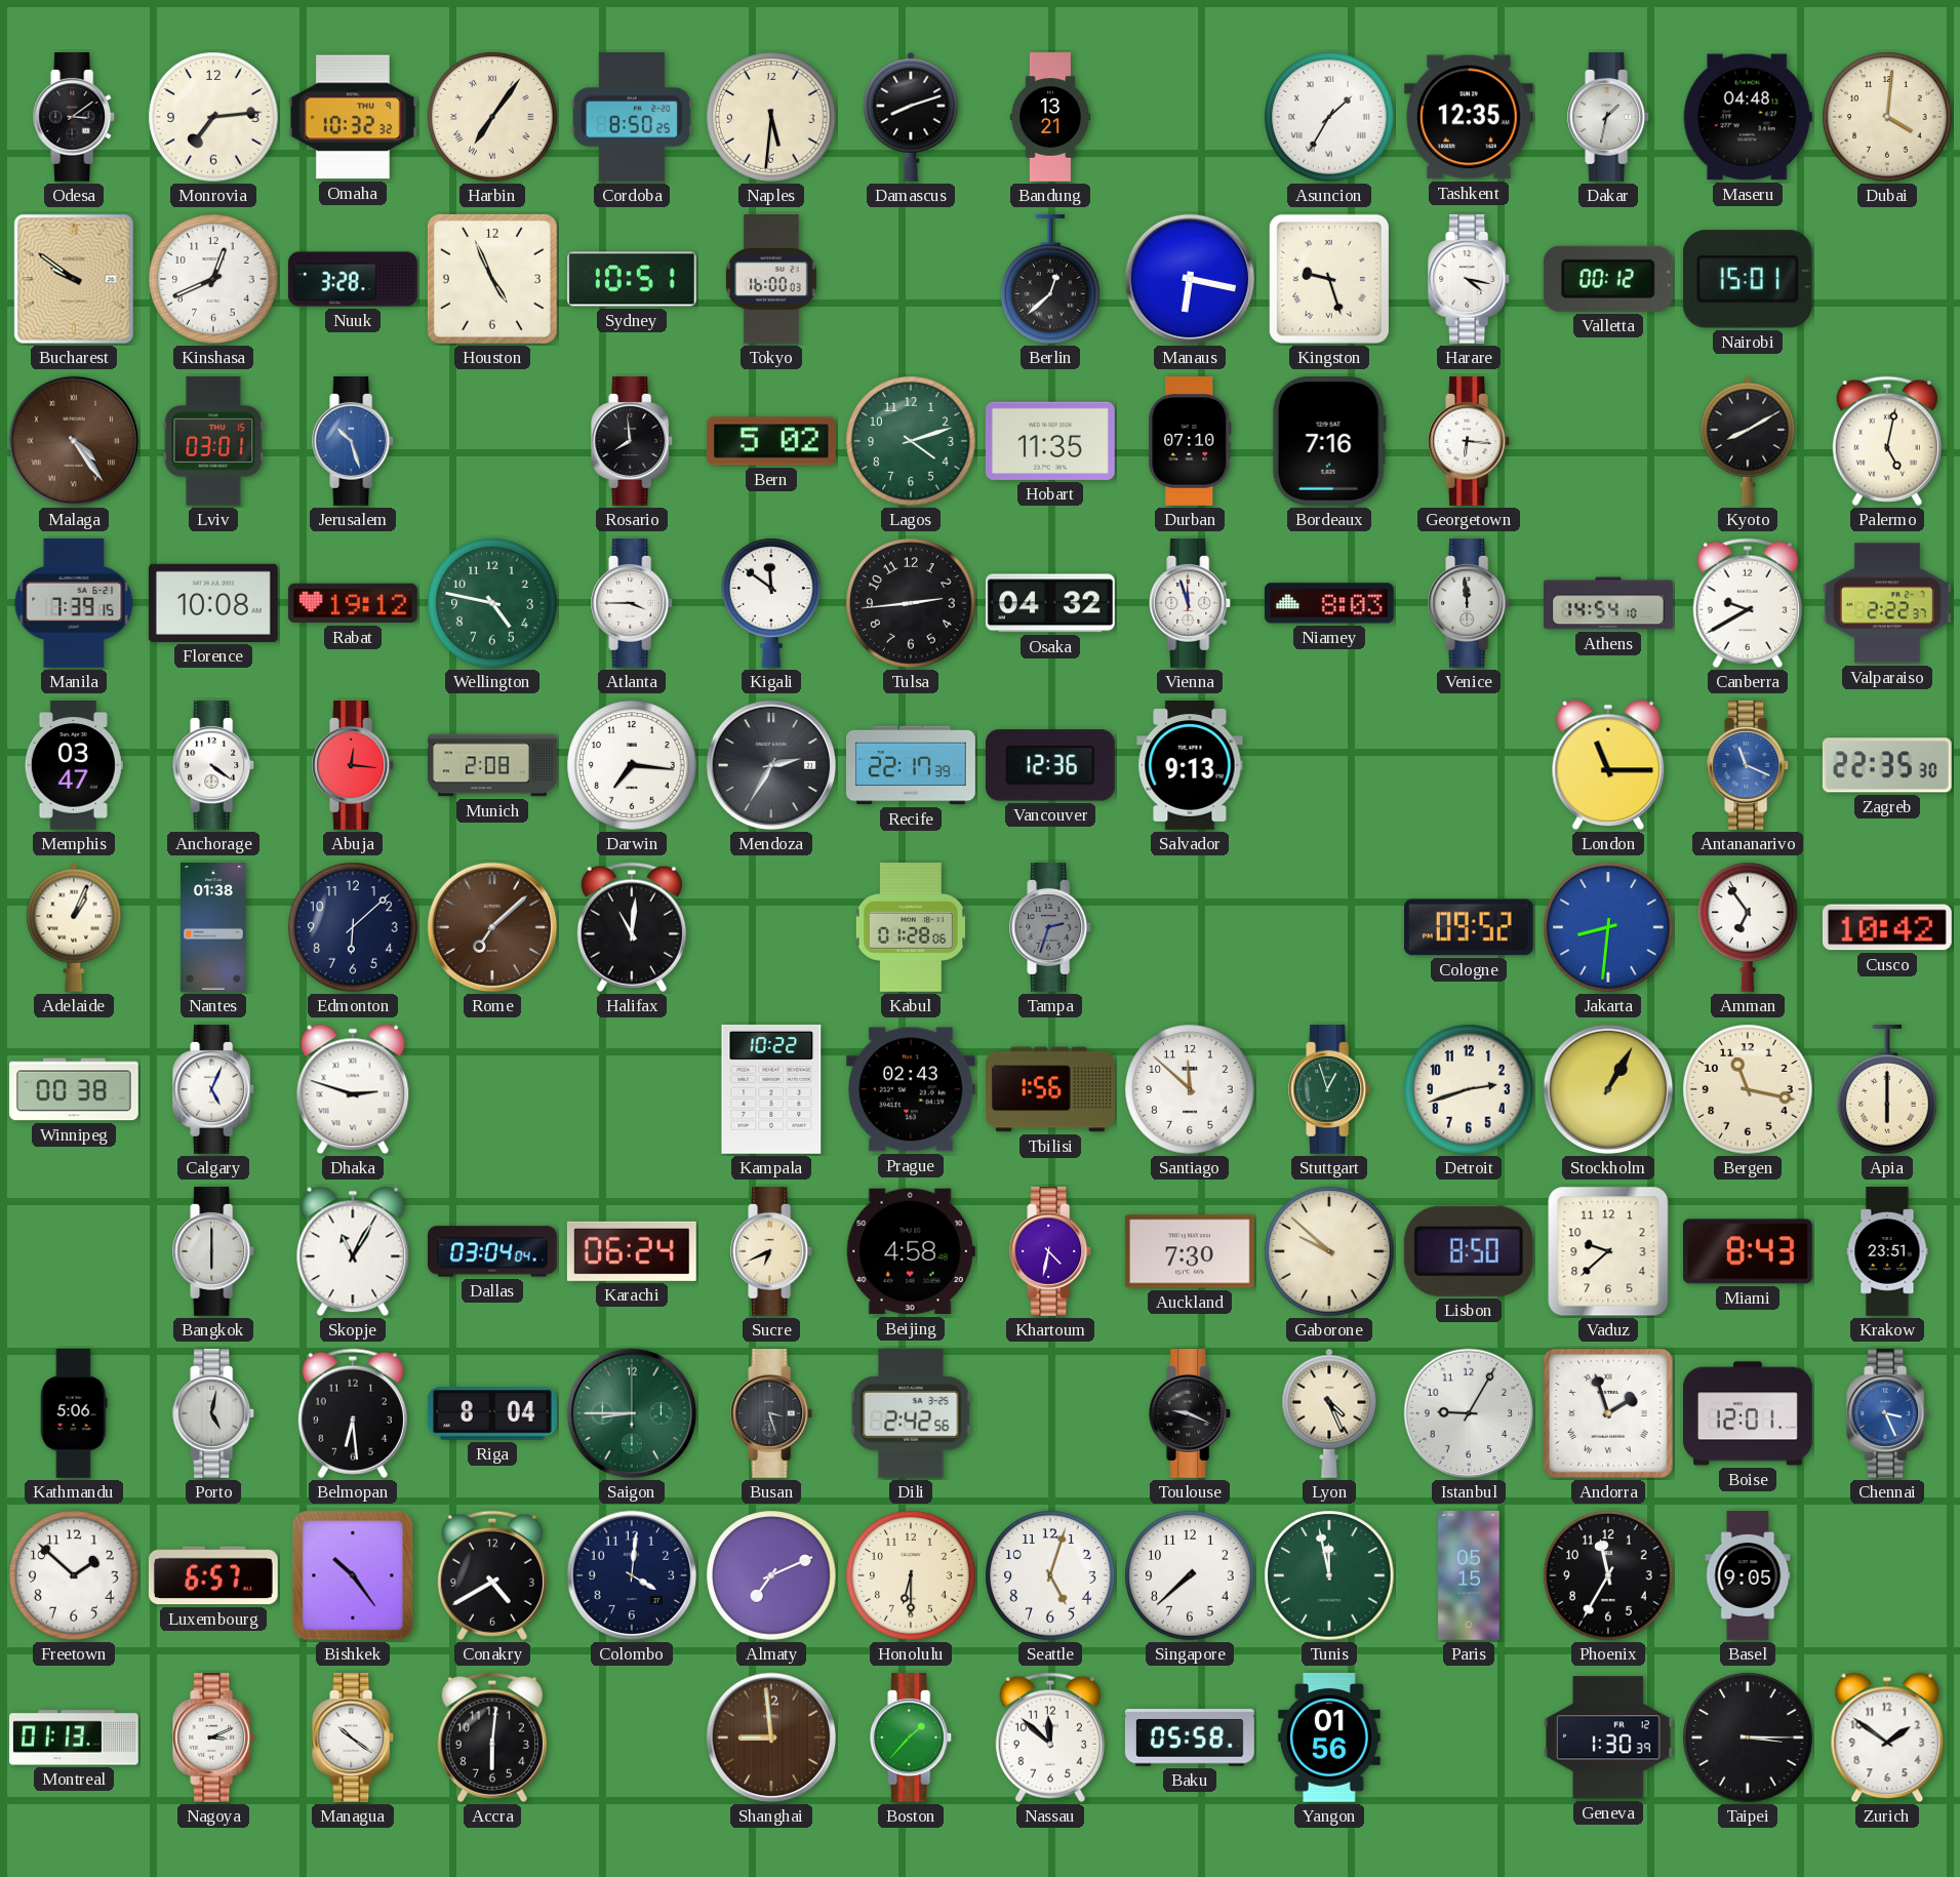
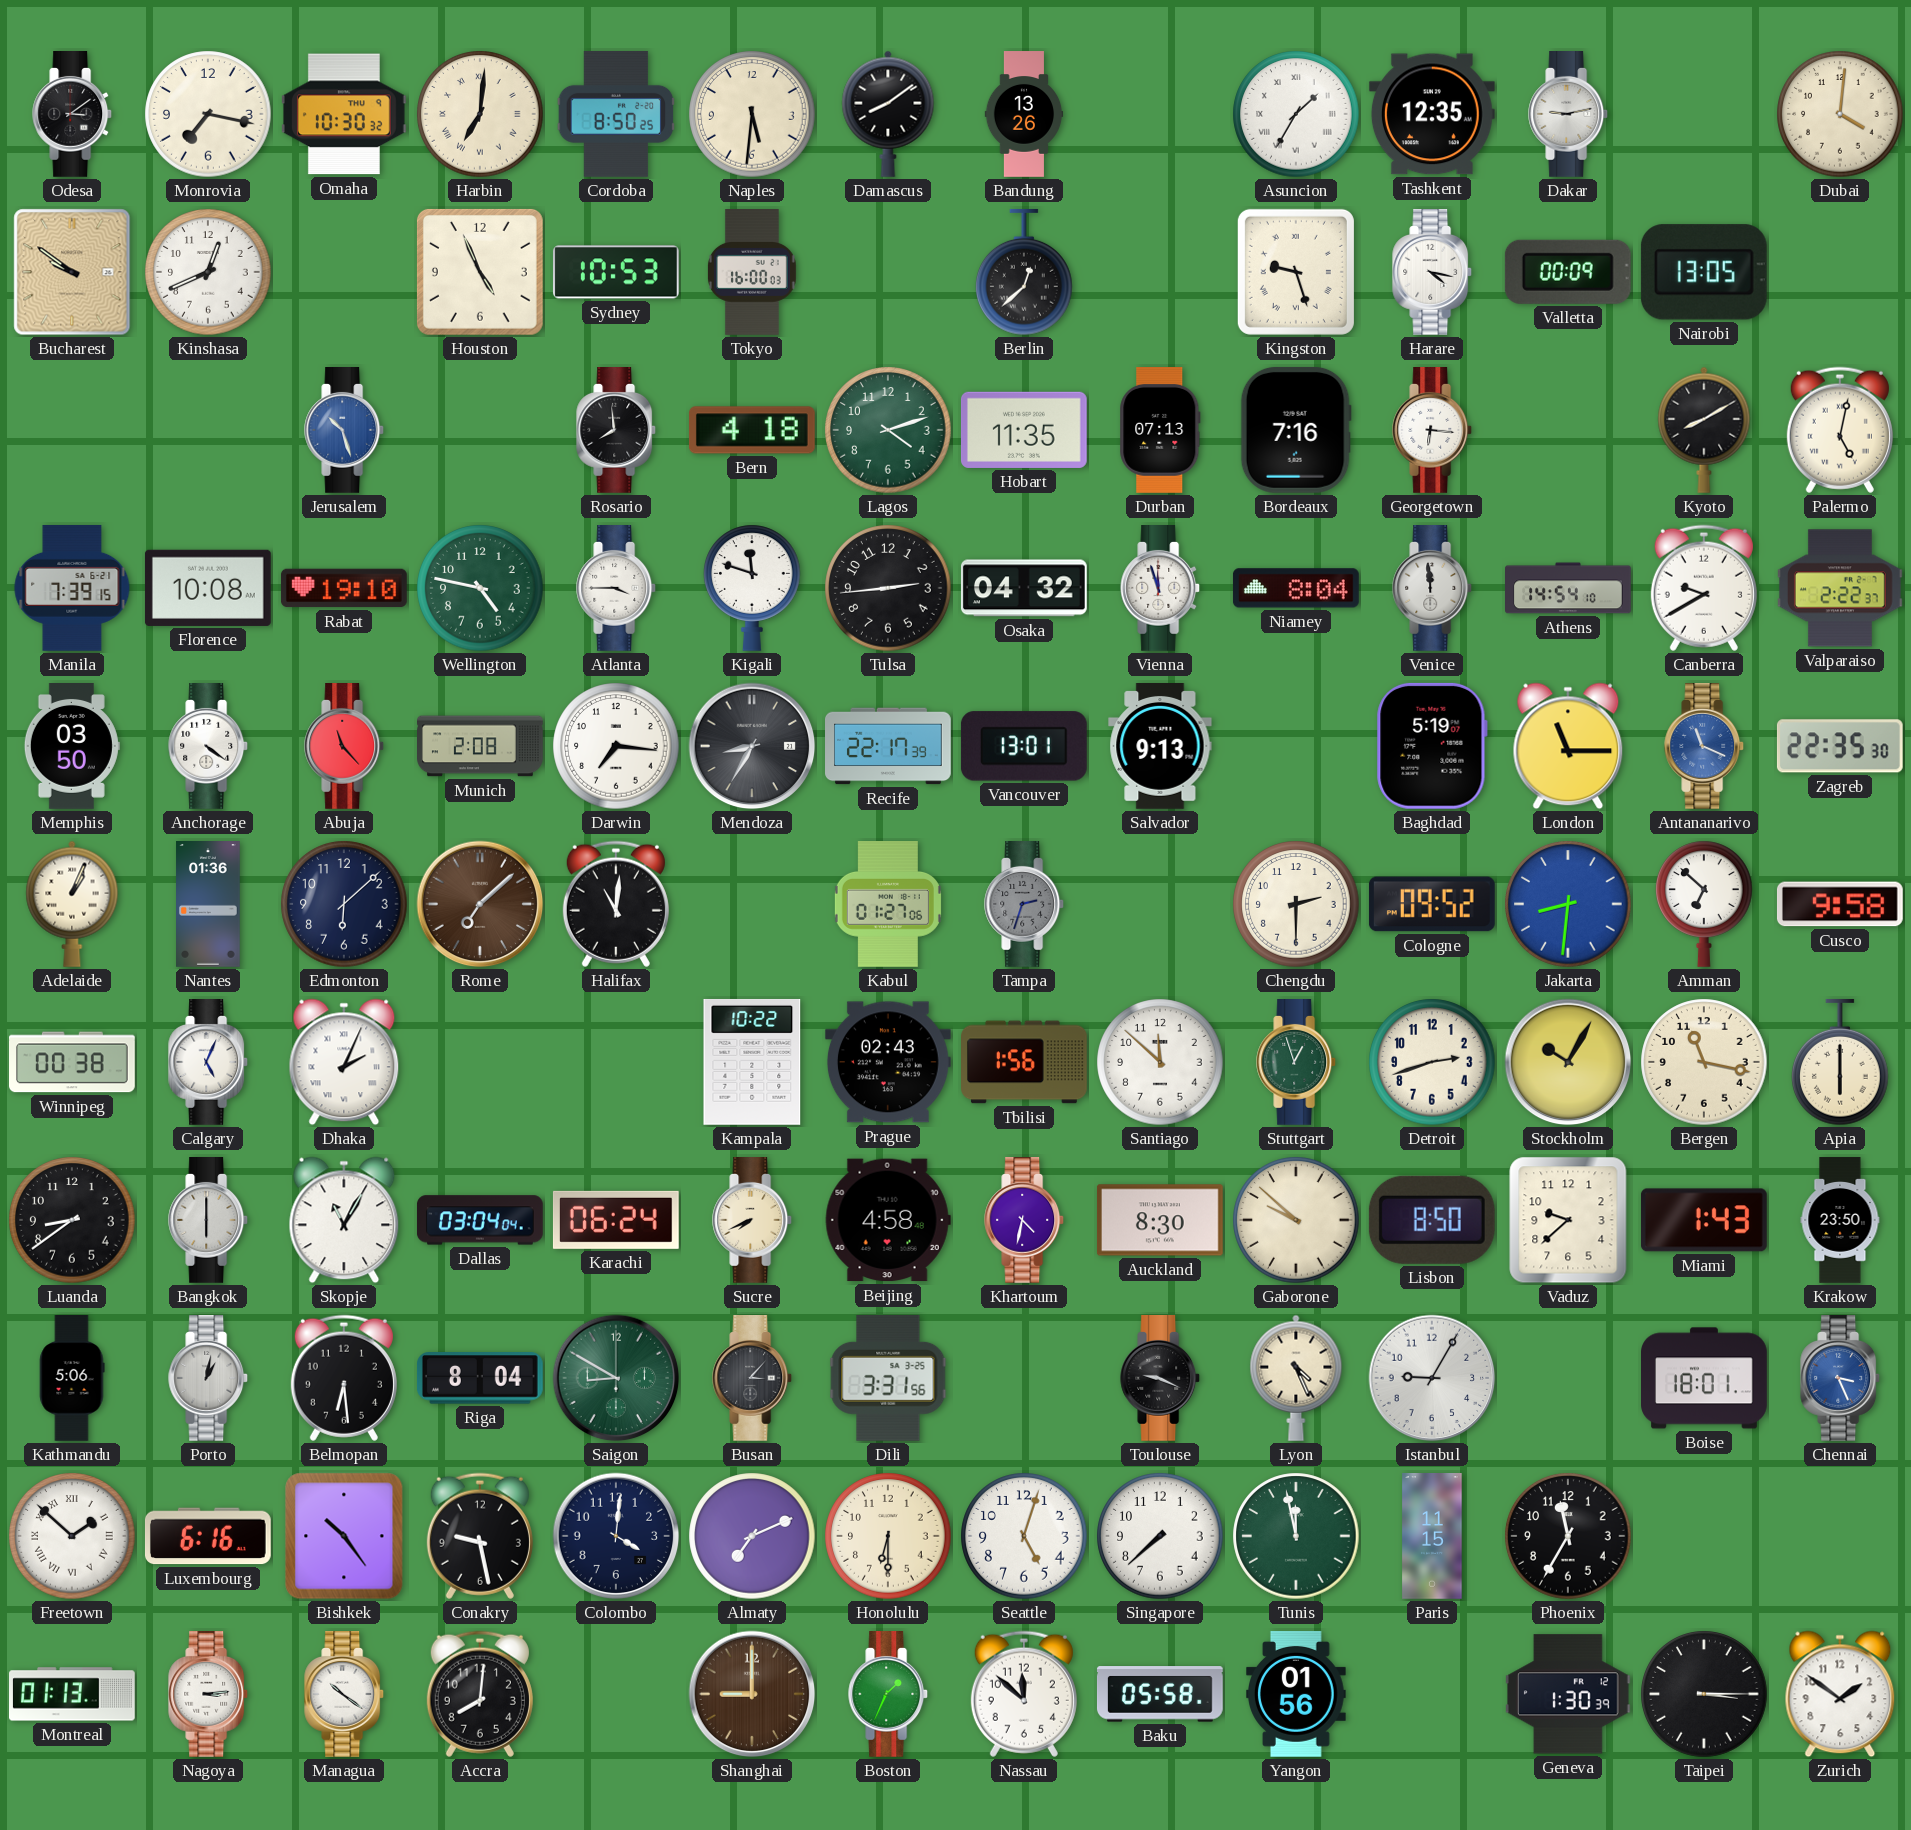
Monrovia: 7:14 -> 7:17
Omaha: 10:32 -> 10:30
Harbin: 7:06 -> 7:01
Damascus: 8:12 -> 8:09
Bandung: 13:21 -> 13:26
Dakar: 1:32 -> 9:13
Maseru: 04:48 -> none
Nuuk: 3:28 -> none
Sydney: 10:51 -> 10:53
Manaus: 6:17 -> none
Valletta: 00:12 -> 00:09
Nairobi: 15:01 -> 13:05
Malaga: 4:24 -> none
Lviv: 03:01 -> none
Bern: 5:02 -> 4:18
Durban: 07:10 -> 07:13
Rabat: 19:12 -> 19:10
Kigali: 11:51 -> 11:48
Niamey: 8:03 -> 8:04
Memphis: 03:47 -> 03:50
Abuja: 12:16 -> 11:23
Mendoza: 2:35 -> 8:35
Vancouver: 12:36 -> 13:01
Baghdad: none -> 5:19
Nantes: 01:38 -> 01:36
Kabul: 01:28 -> 01:27
Chengdu: none -> 2:30
Amman: 6:54 -> 6:52
Cusco: 10:42 -> 9:58
Dhaka: 2:48 -> 2:04
Stockholm: 1:05 -> 10:05
Luanda: none -> 8:39
Sucre: 6:41 -> 7:41
Auckland: 7:30 -> 8:30
Miami: 8:43 -> 1:43
Krakow: 23:51 -> 23:50
Porto: 5:02 -> 1:02
Saigon: 8:45 -> 8:50
Busan: 3:27 -> 3:07
Dili: 2:42 -> 3:31
Andorra: 1:57 -> none
Boise: 12:01 -> 18:01
Freetown numerals: Arabic -> Roman
Luxembourg: 6:57 -> 6:16
Conakry: 4:40 -> 9:28
Paris: 05:15 -> 11:15
Basel: 9:05 -> none
Nagoya: 3:11 -> 3:14
Accra: 6:01 -> 8:01
Shanghai: 8:59 -> 9:00
Boston: 1:37 -> 1:34
